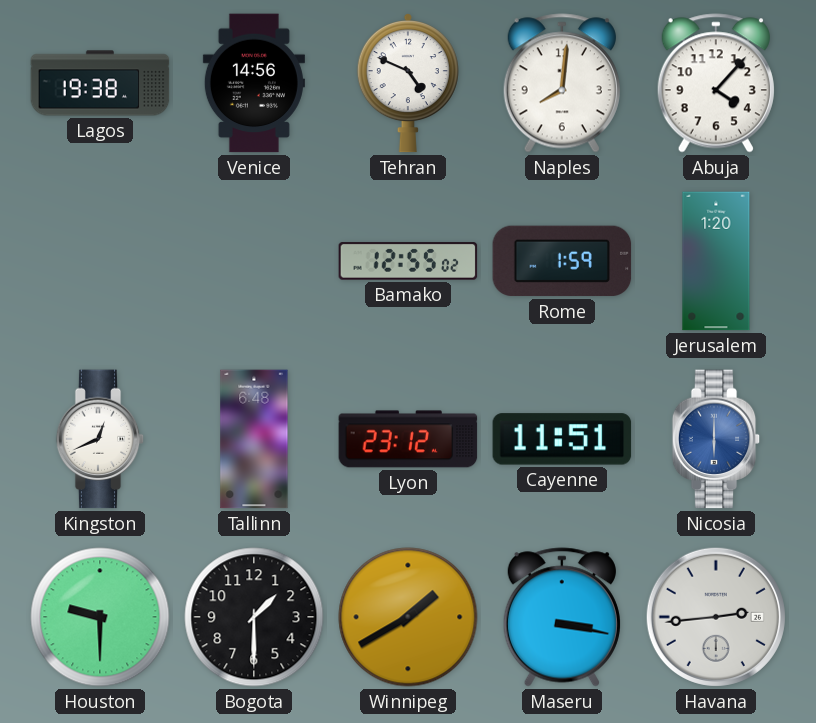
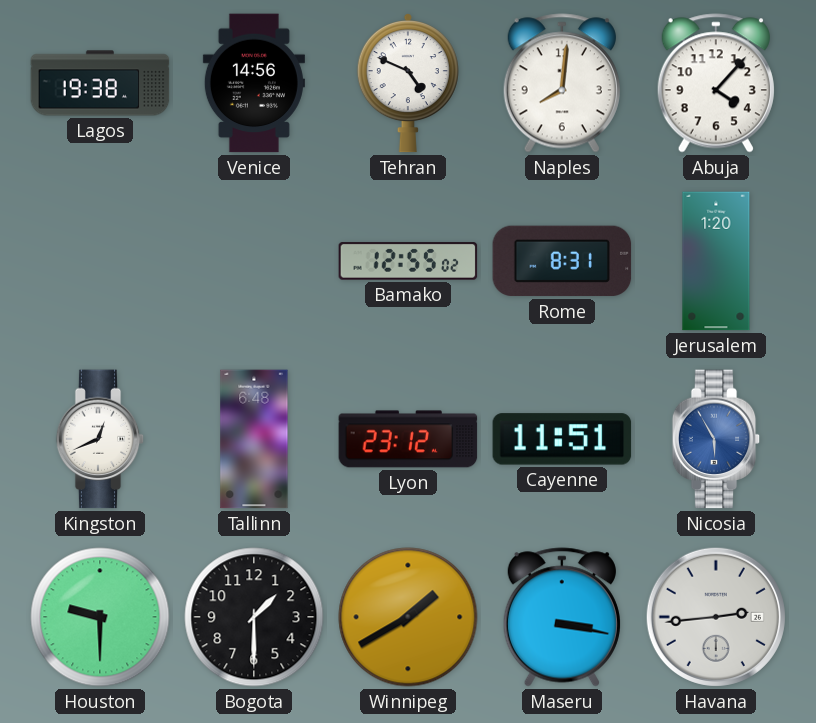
Rome: 1:59 -> 8:31
Nicosia: 6:00 -> 5:55
